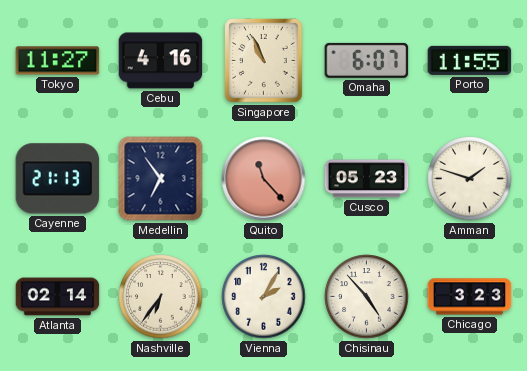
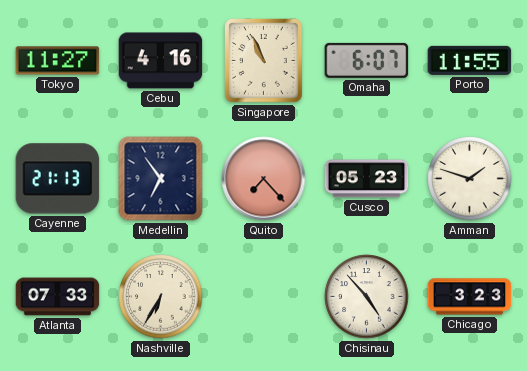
Quito: 11:23 -> 7:23
Atlanta: 02:14 -> 07:33
Nashville: 6:36 -> 6:35
Vienna: 2:05 -> none
